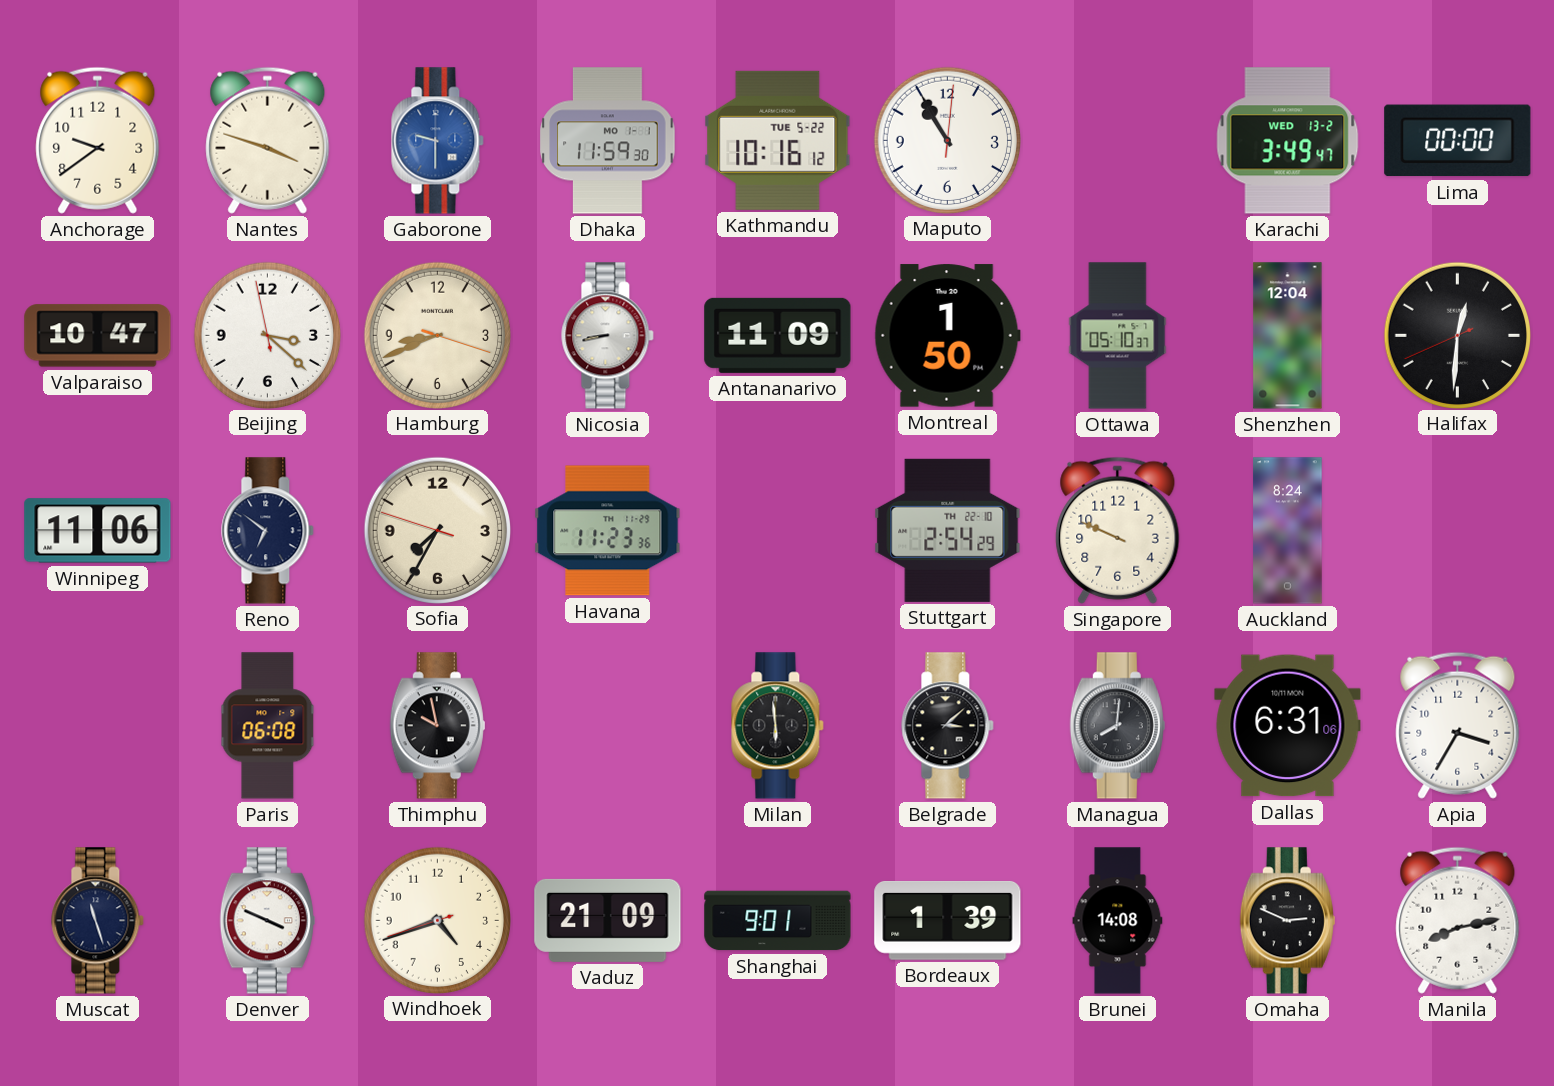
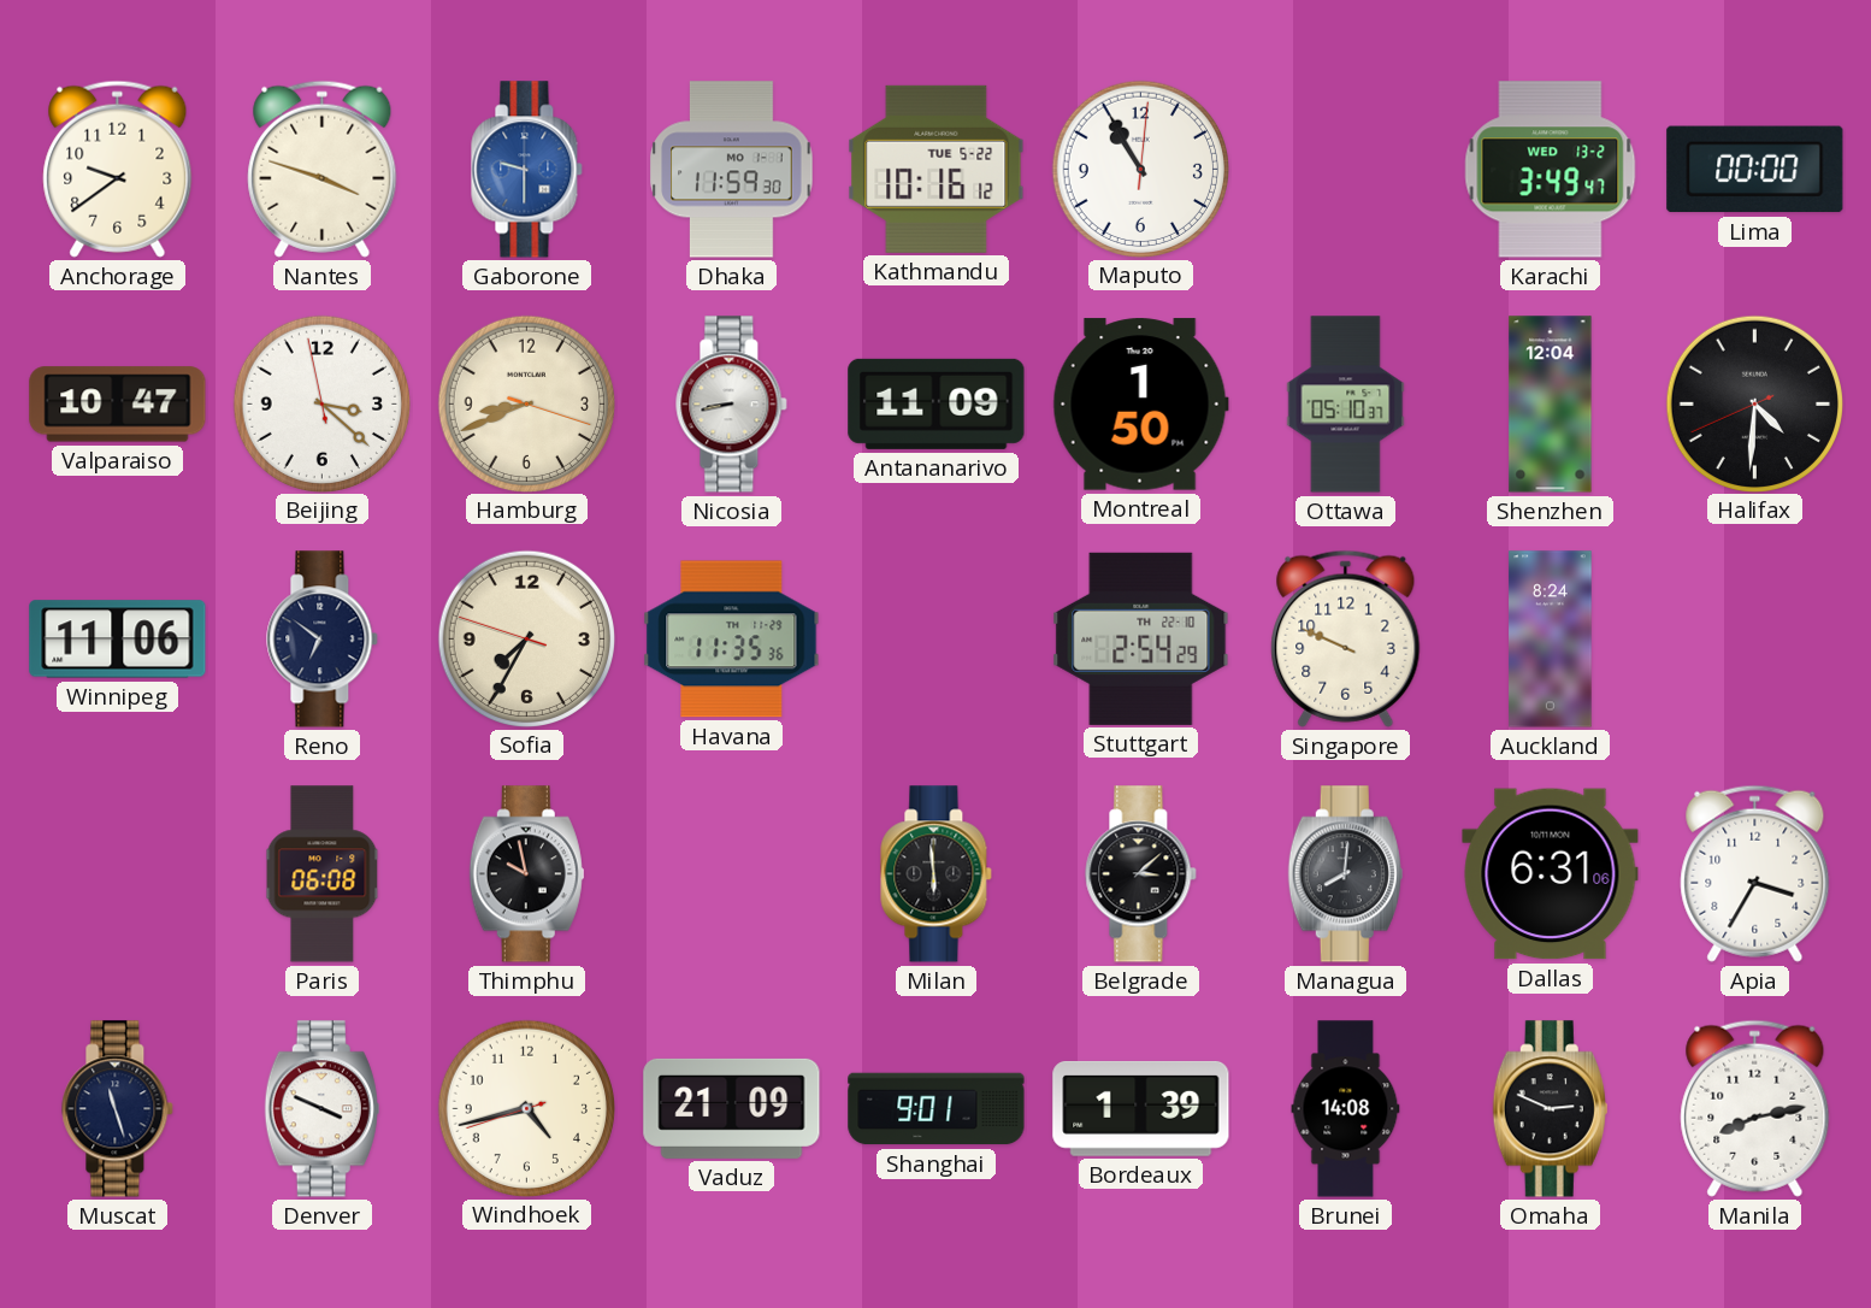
Halifax: 12:30 -> 4:30
Havana: 11:23 -> 11:35
Windhoek: 4:41 -> 4:42
